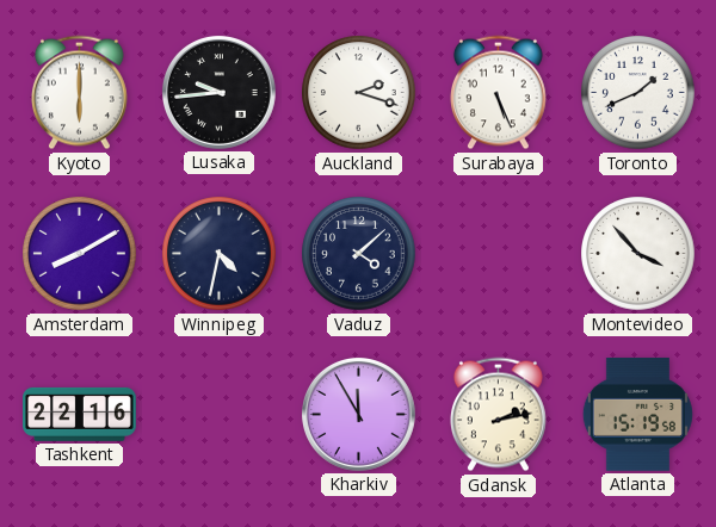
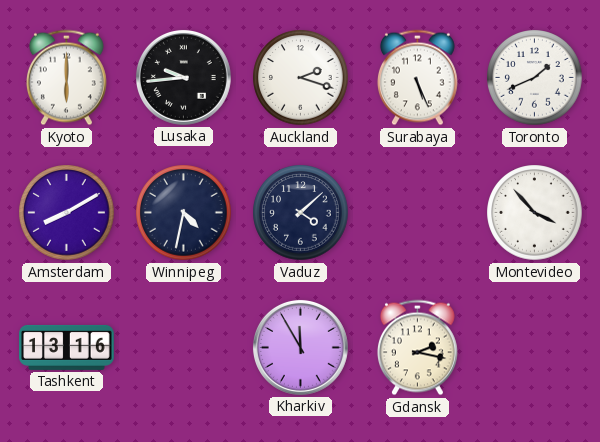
Tashkent: 22:16 -> 13:16
Gdansk: 2:13 -> 2:17
Atlanta: 15:19 -> none
